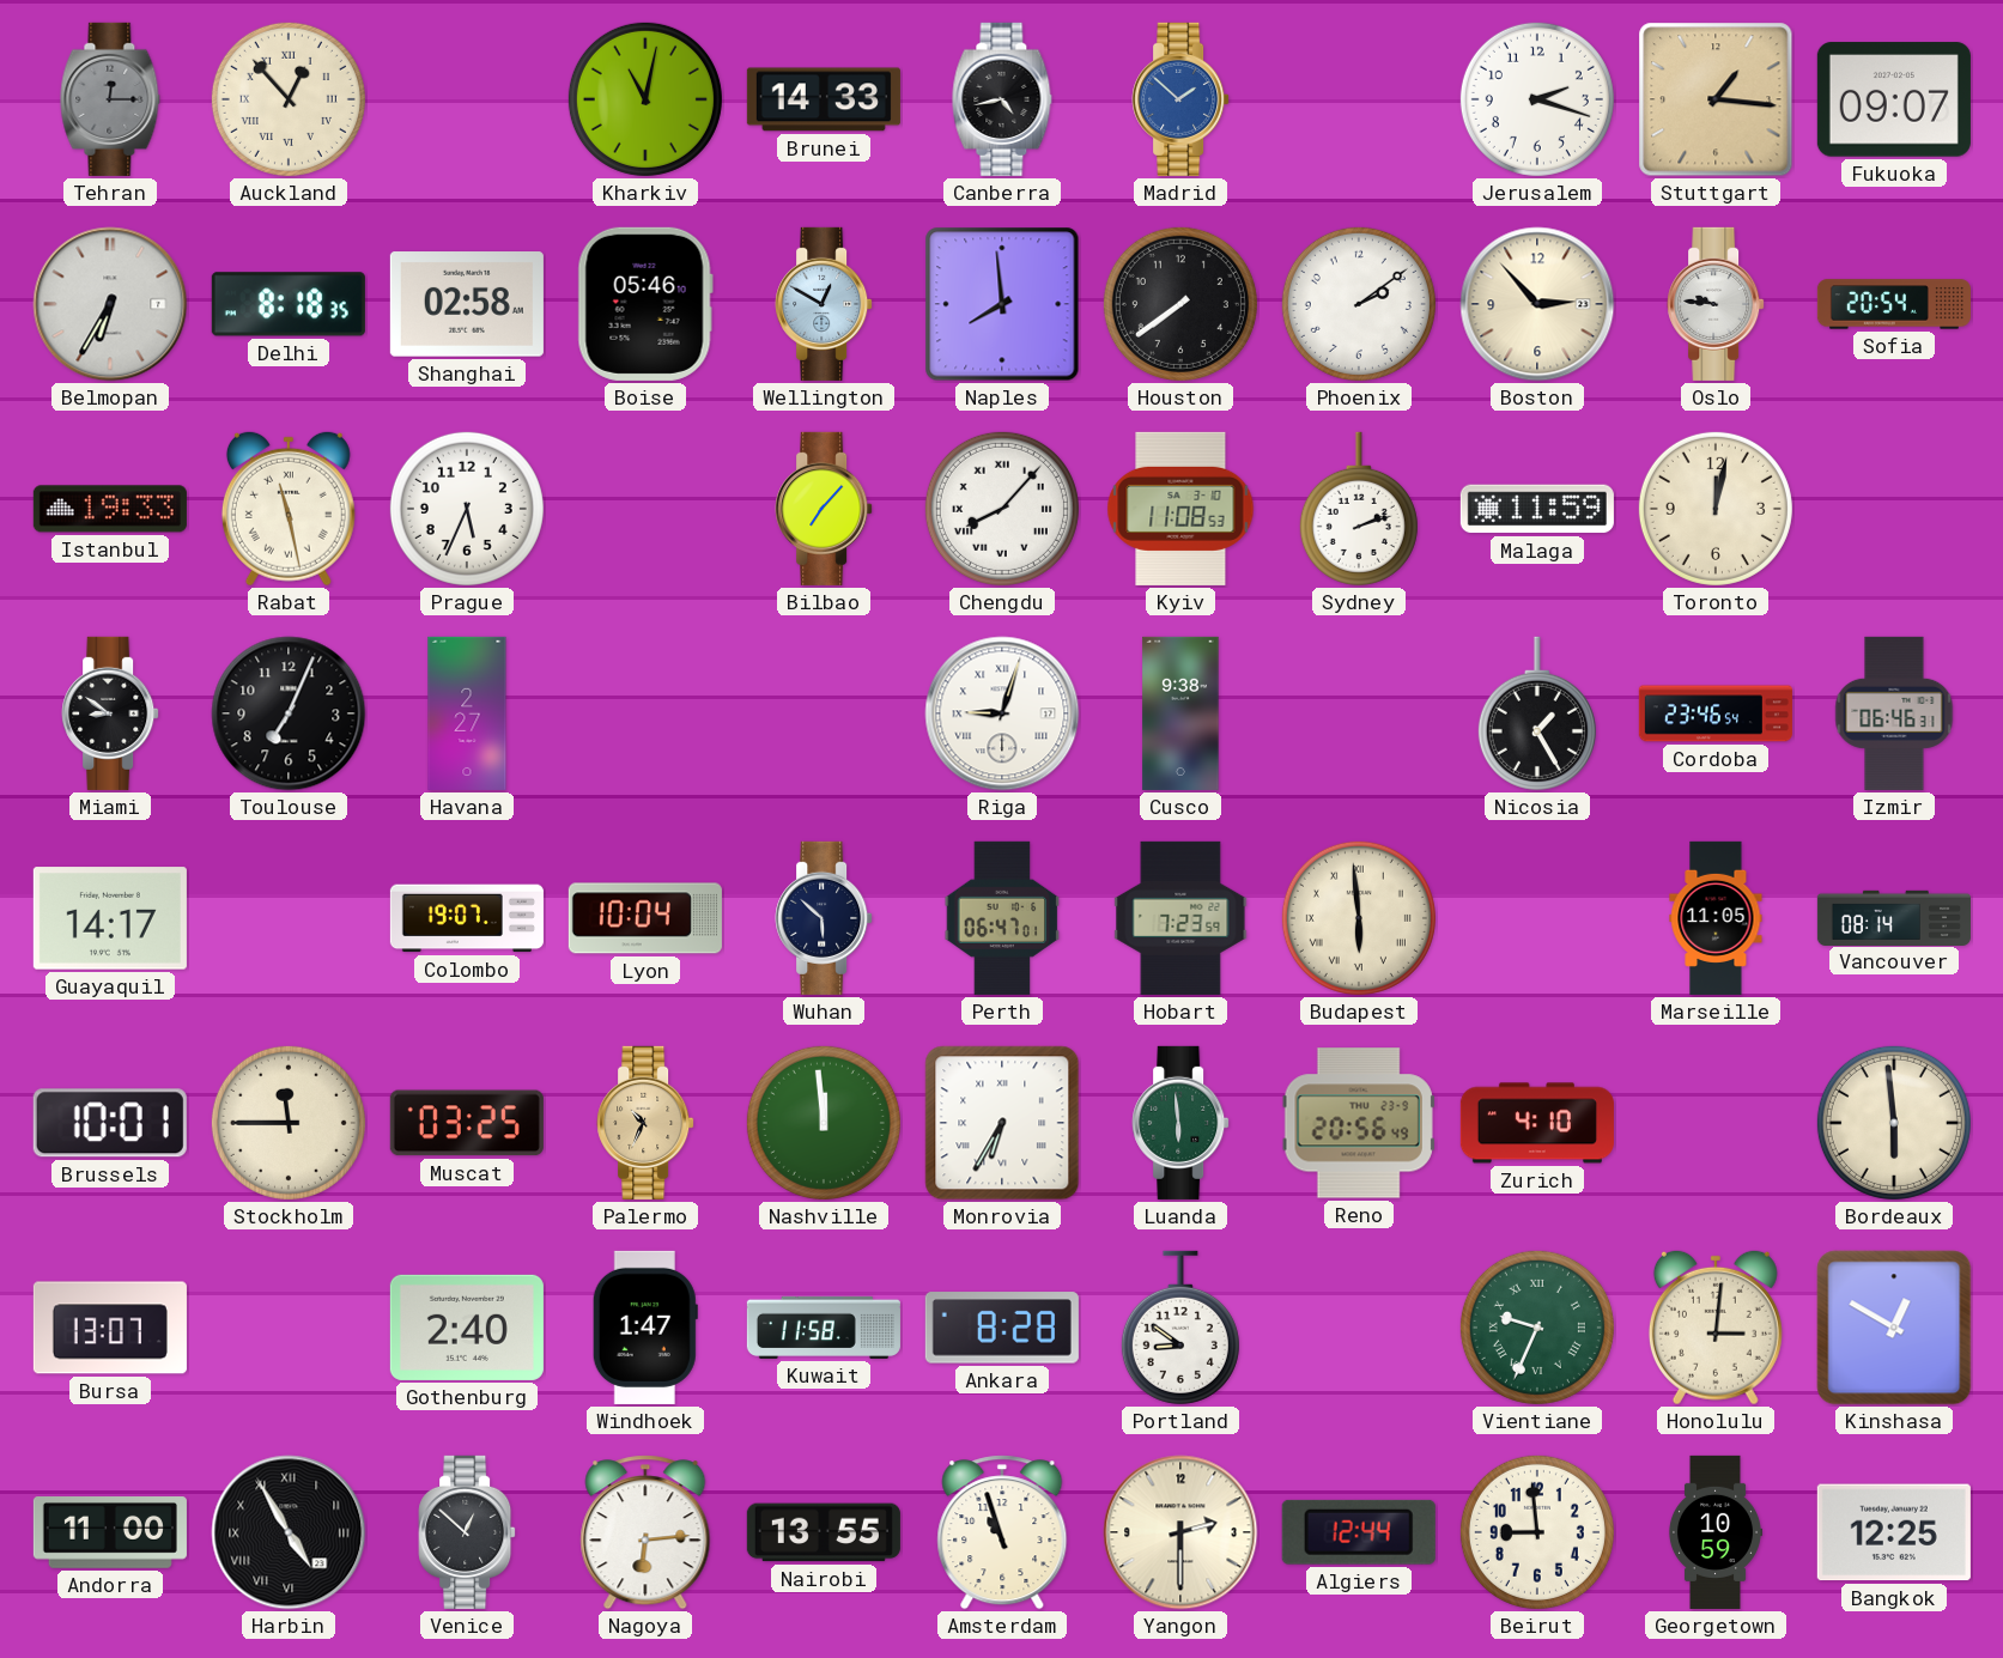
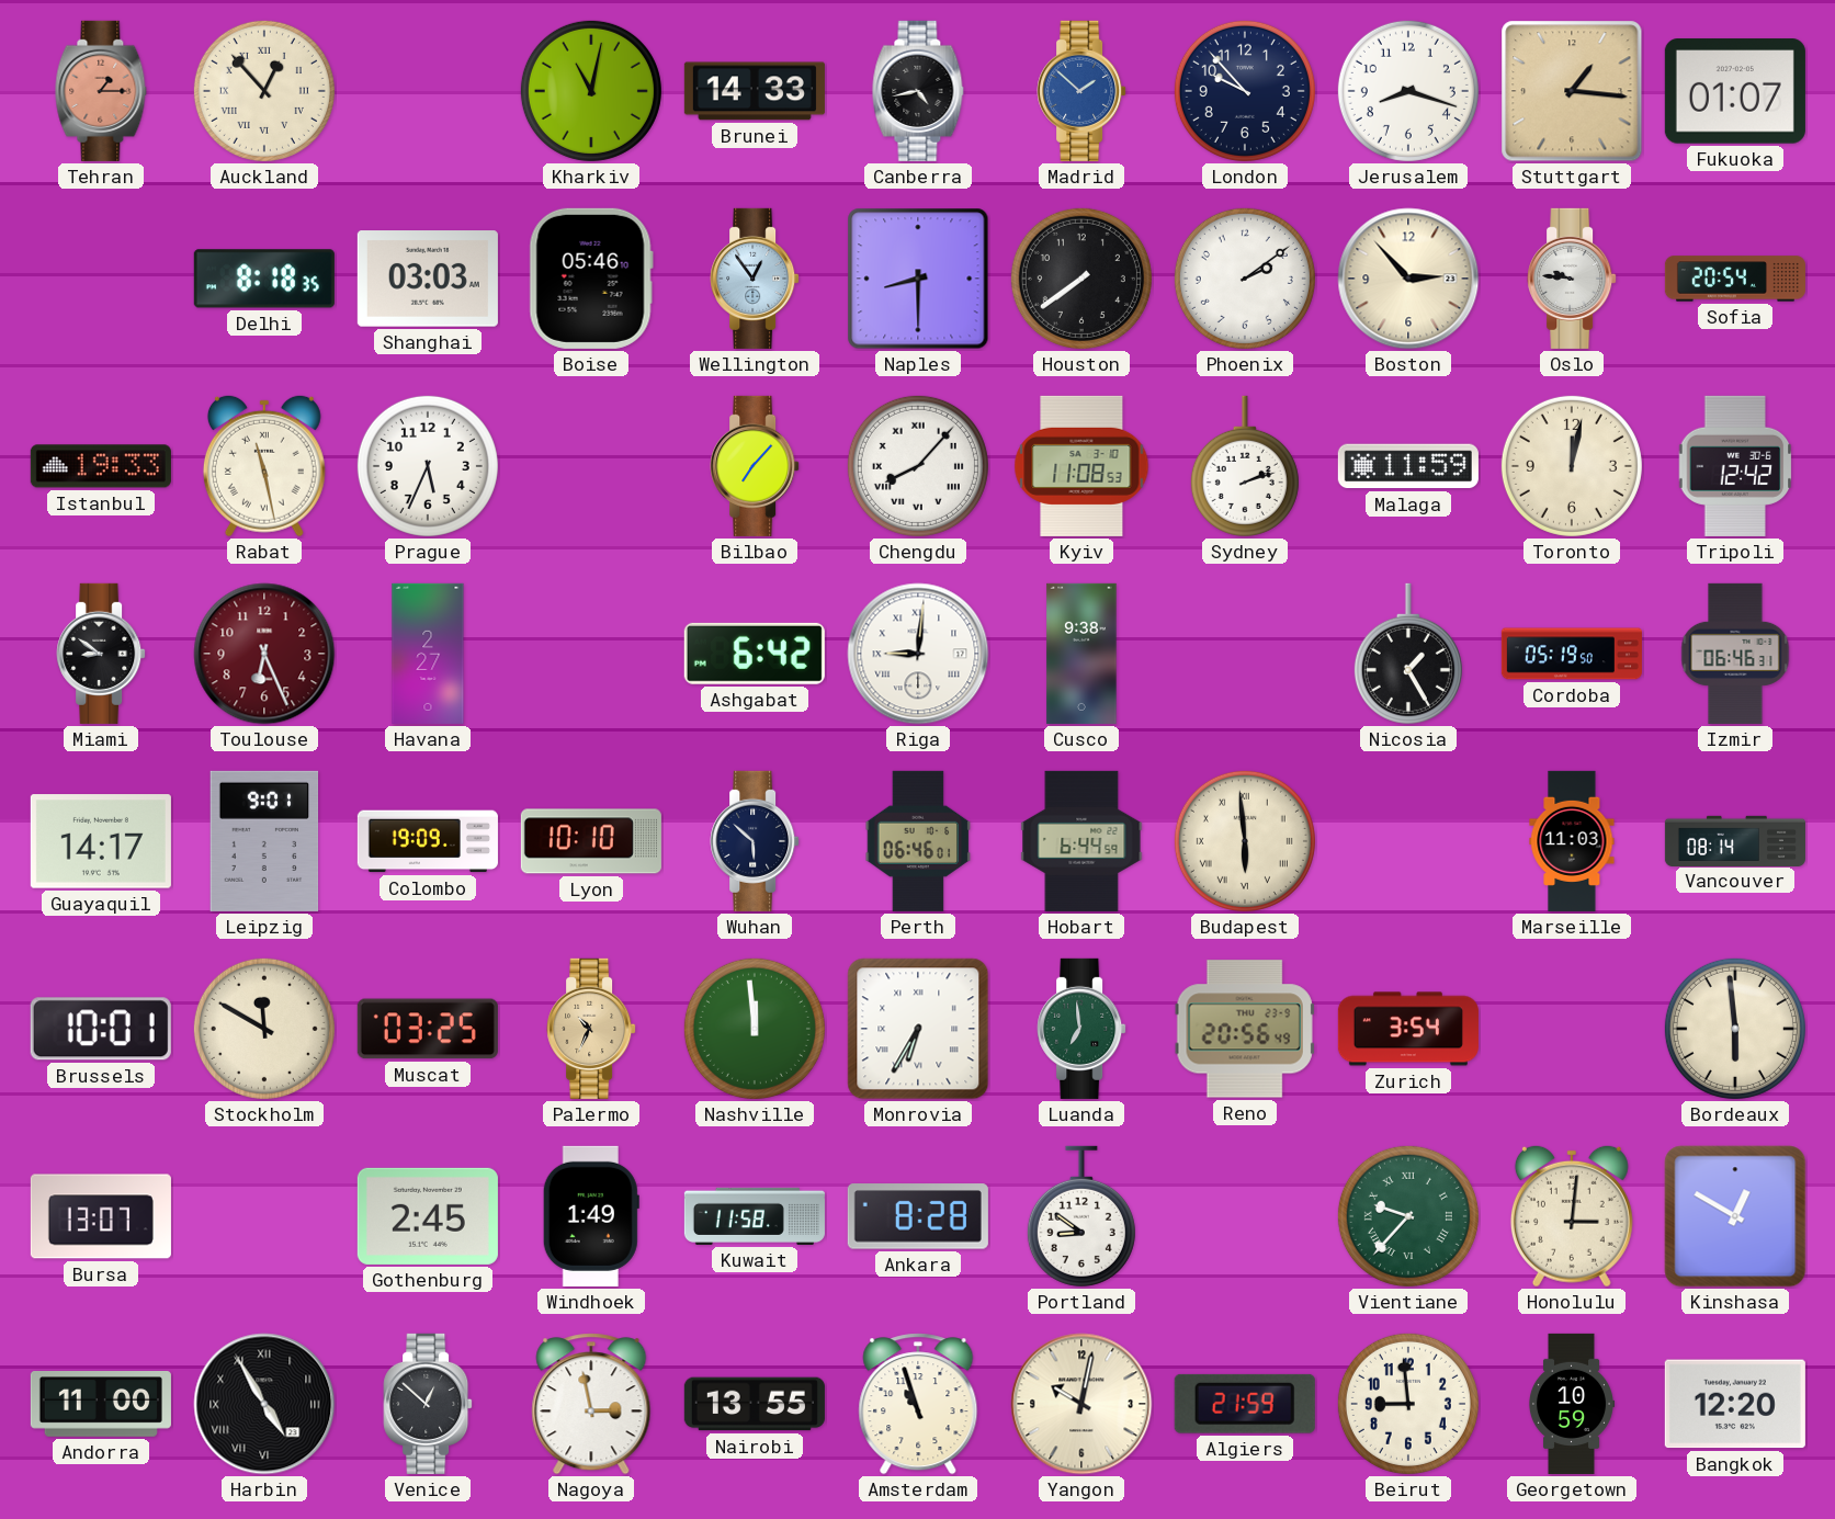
Tehran: 12:15 -> 1:15
Tehran dial: grey -> salmon
London: none -> 9:53
Jerusalem: 2:18 -> 8:18
Fukuoka: 09:07 -> 01:07
Belmopan: 6:35 -> none
Shanghai: 02:58 -> 03:03
Wellington: 12:50 -> 12:54
Naples: 7:59 -> 8:30
Tripoli: none -> 12:42
Toulouse: 7:04 -> 6:26
Toulouse dial: black -> burgundy
Ashgabat: none -> 6:42
Riga: 9:03 -> 9:01
Cordoba: 23:46 -> 05:19
Leipzig: none -> 9:01
Colombo: 19:07 -> 19:09
Lyon: 10:04 -> 10:10
Perth: 06:47 -> 06:46
Hobart: 7:23 -> 6:44
Marseille: 11:05 -> 11:03
Stockholm: 11:45 -> 11:50
Luanda: 5:59 -> 6:59
Zurich: 4:10 -> 3:54
Gothenburg: 2:40 -> 2:45
Windhoek: 1:47 -> 1:49
Vientiane: 9:34 -> 9:37
Nagoya: 6:14 -> 2:58
Yangon: 2:30 -> 10:02
Algiers: 12:44 -> 21:59
Bangkok: 12:25 -> 12:20
